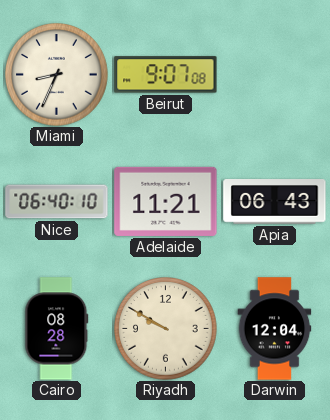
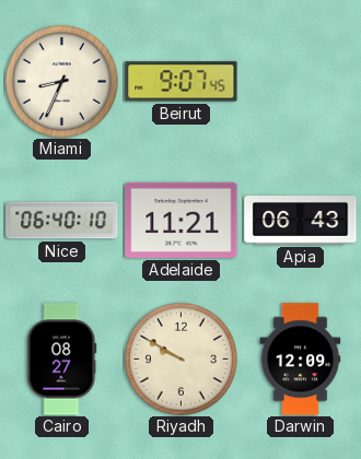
Beirut: 9:07:08 -> 9:07:45
Cairo: 08:28 -> 08:27
Darwin: 12:04 -> 12:09
